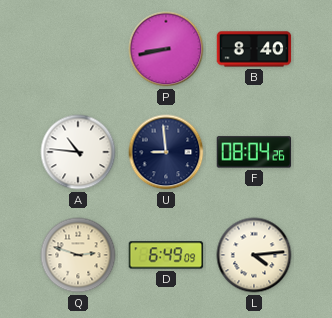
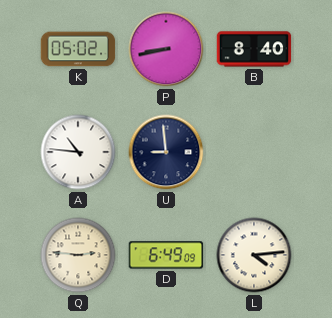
K: none -> 05:02
F: 08:04 -> none
Q: 2:48 -> 2:46
